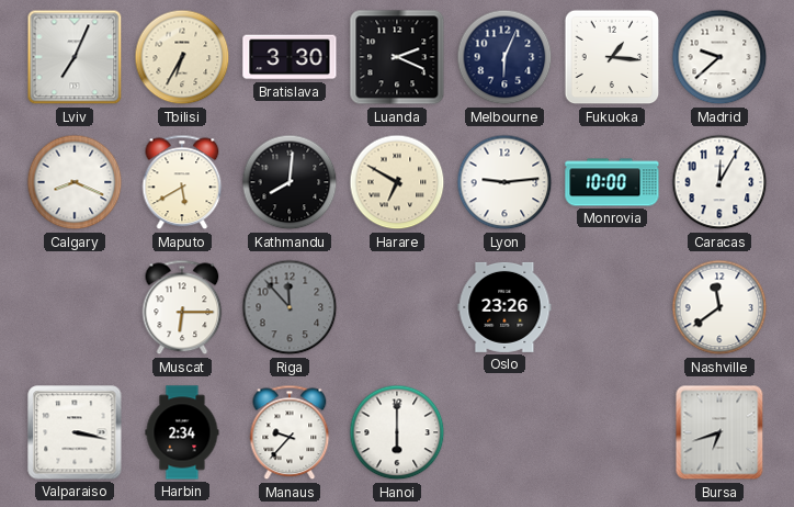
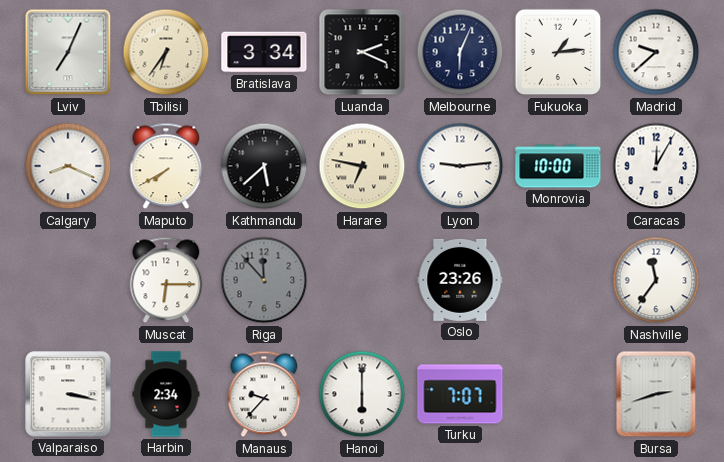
Tbilisi: 6:35 -> 6:36
Bratislava: 3:30 -> 3:34
Fukuoka: 1:16 -> 1:14
Maputo: 5:40 -> 7:40
Kathmandu: 8:01 -> 5:38
Harare: 6:50 -> 6:47
Nashville: 11:39 -> 11:36
Turku: none -> 7:07
Bursa: 6:42 -> 2:42
